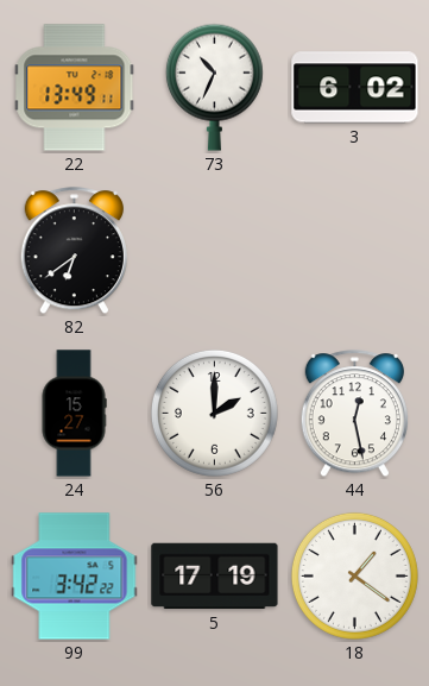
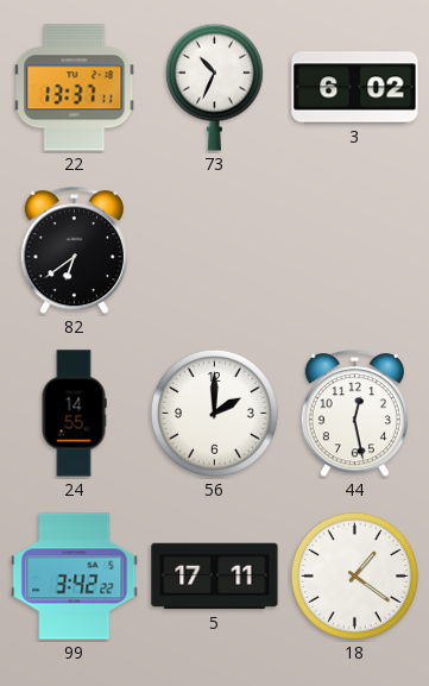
22: 13:49 -> 13:37
24: 15:27 -> 14:55
5: 17:19 -> 17:11
